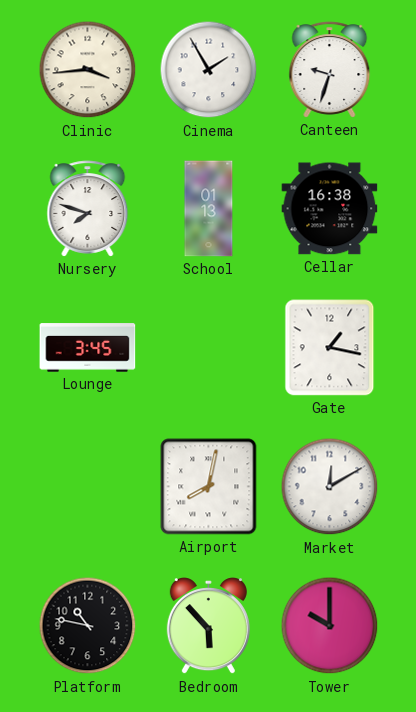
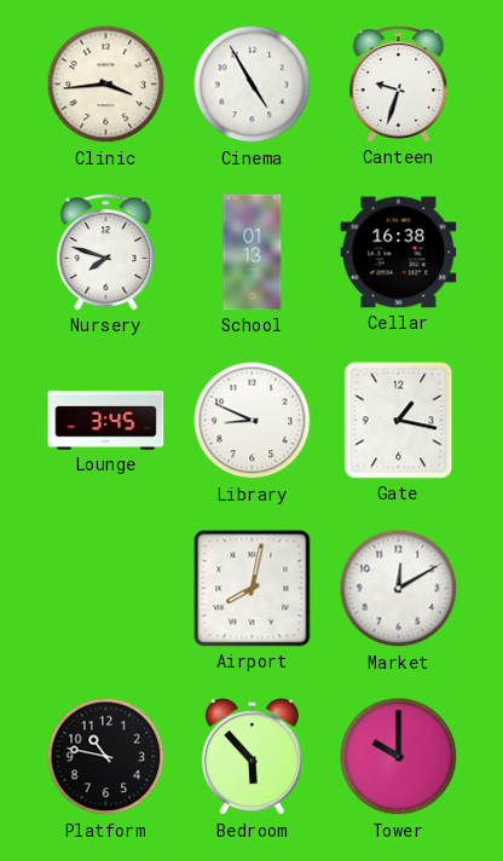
Cinema: 1:55 -> 4:55
Library: none -> 8:49
